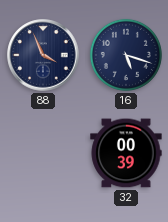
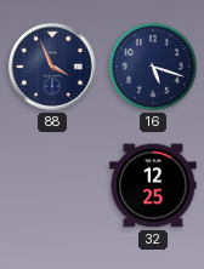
32: 00:39 -> 12:25
